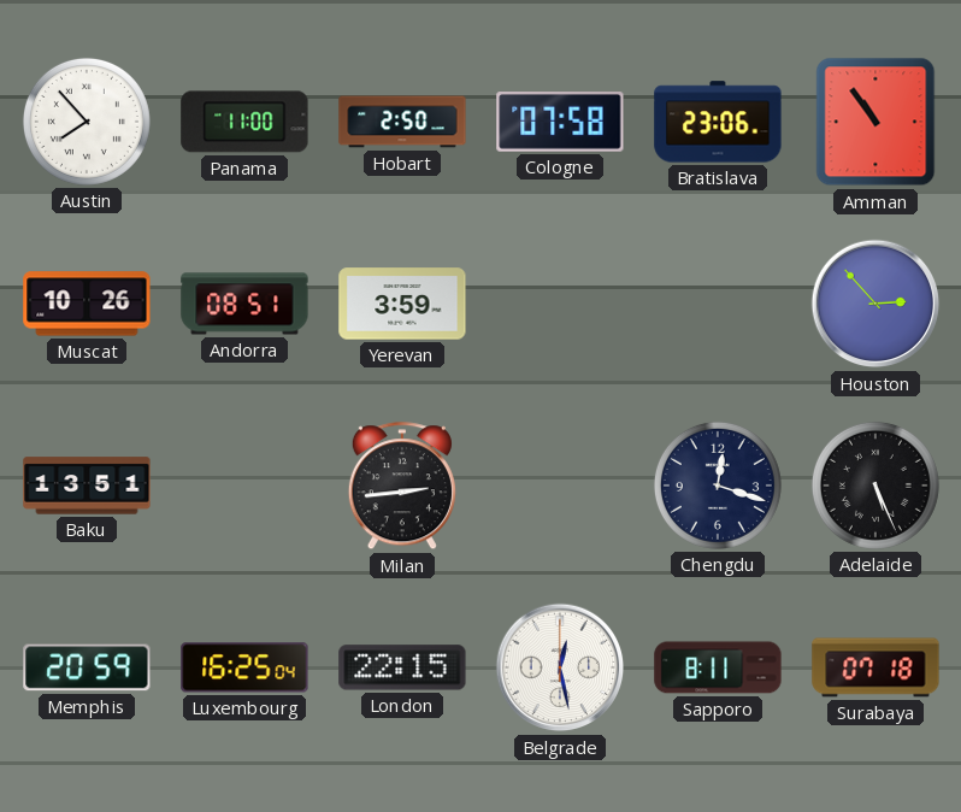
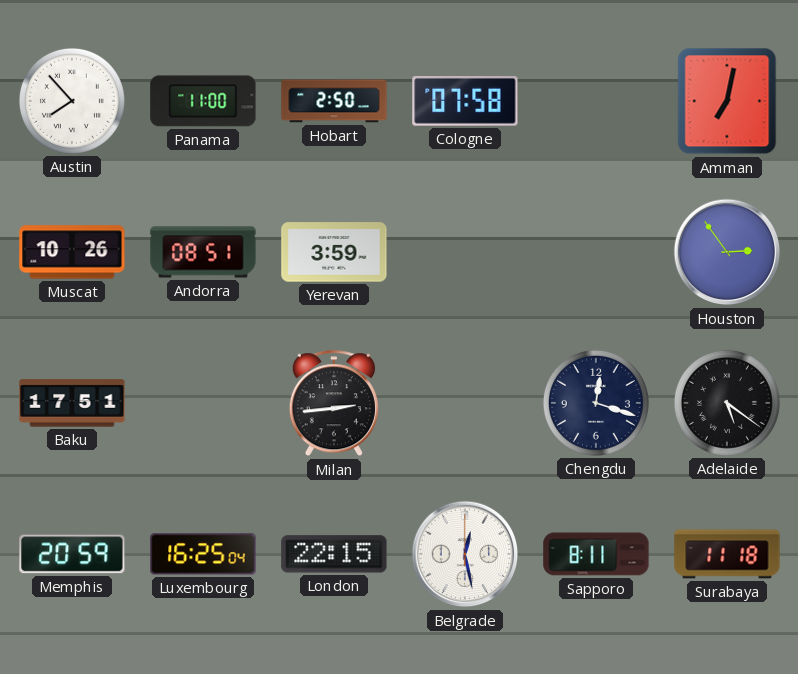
Bratislava: 23:06 -> none
Amman: 10:54 -> 7:02
Houston: 2:53 -> 2:54
Baku: 13:51 -> 17:51
Adelaide: 5:26 -> 5:21
Surabaya: 07:18 -> 11:18
